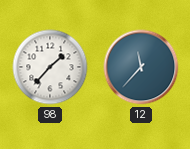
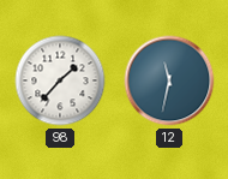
12: 11:37 -> 11:32
